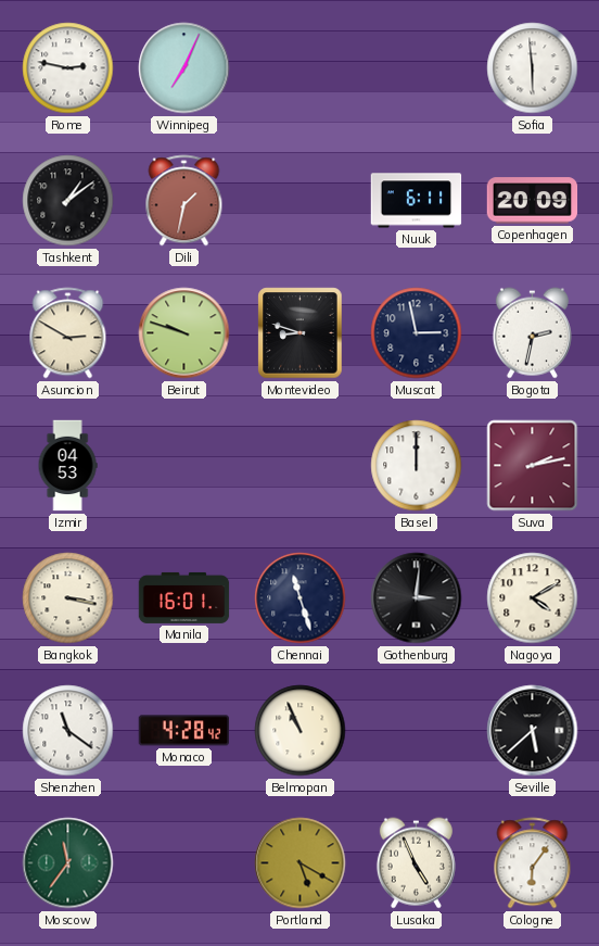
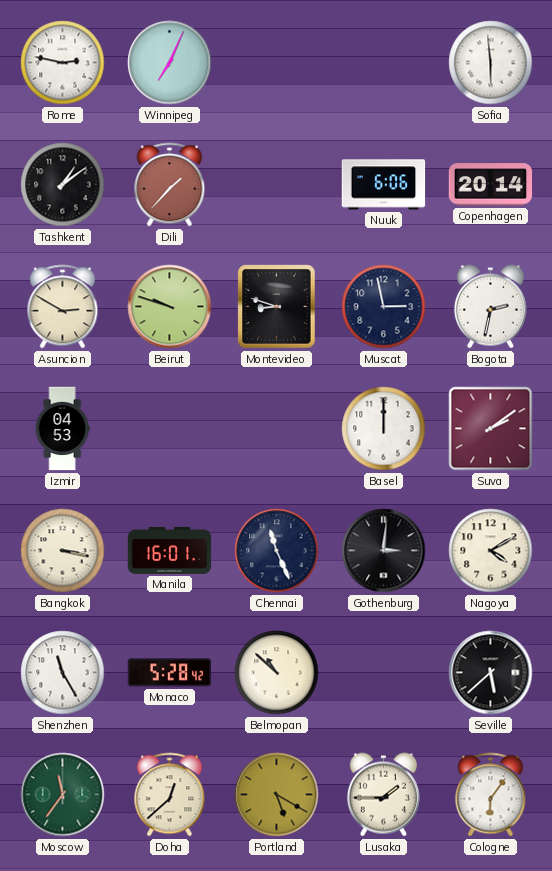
Dili: 1:32 -> 1:37
Nuuk: 6:11 -> 6:06
Copenhagen: 20:09 -> 20:14
Suva: 2:13 -> 2:09
Chennai: 11:27 -> 11:26
Shenzhen: 11:21 -> 11:25
Monaco: 4:28 -> 5:28
Belmopan: 10:56 -> 10:52
Doha: none -> 12:38
Lusaka: 4:56 -> 1:45
